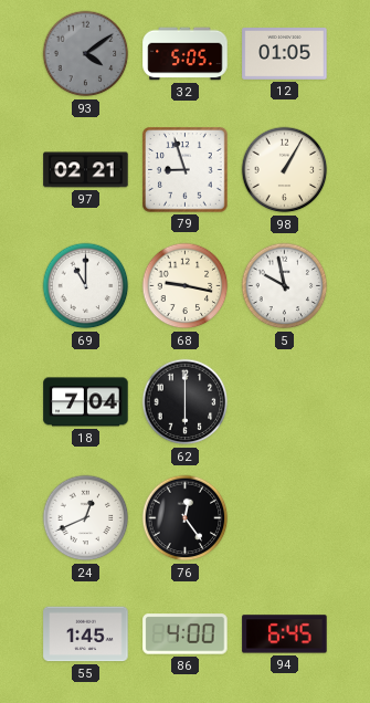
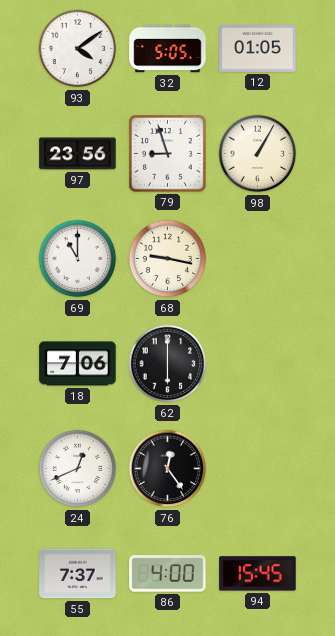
93 dial: grey -> white
97: 02:21 -> 23:56
5: 9:58 -> none
18: 7:04 -> 7:06
55: 1:45 -> 7:37
94: 6:45 -> 15:45
